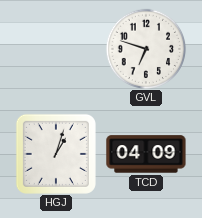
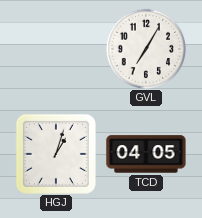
GVL: 6:48 -> 7:05
TCD: 04:09 -> 04:05
